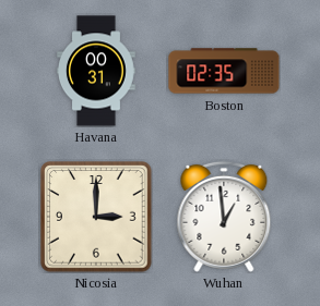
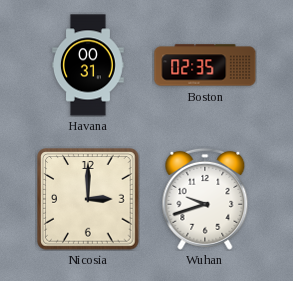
Wuhan: 12:59 -> 9:42
